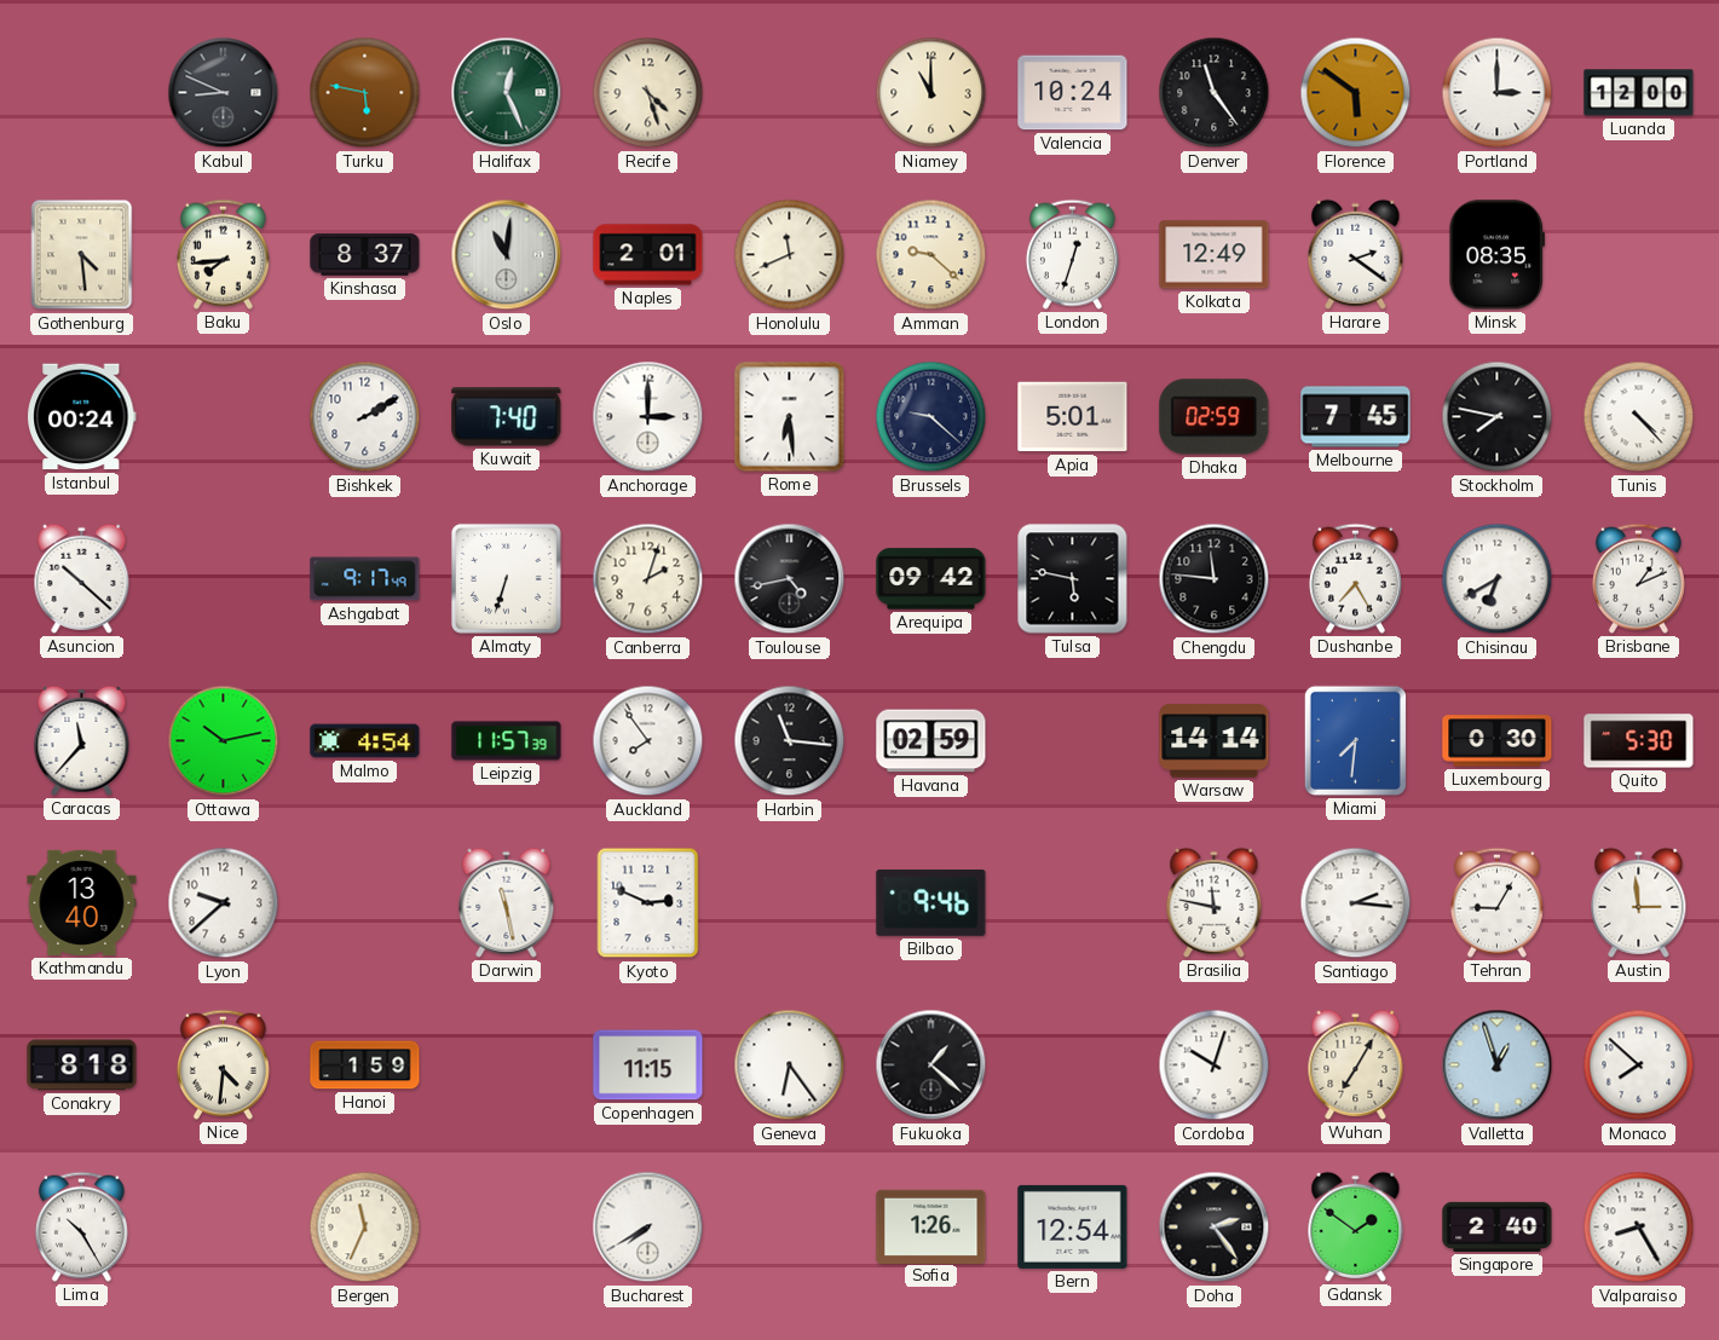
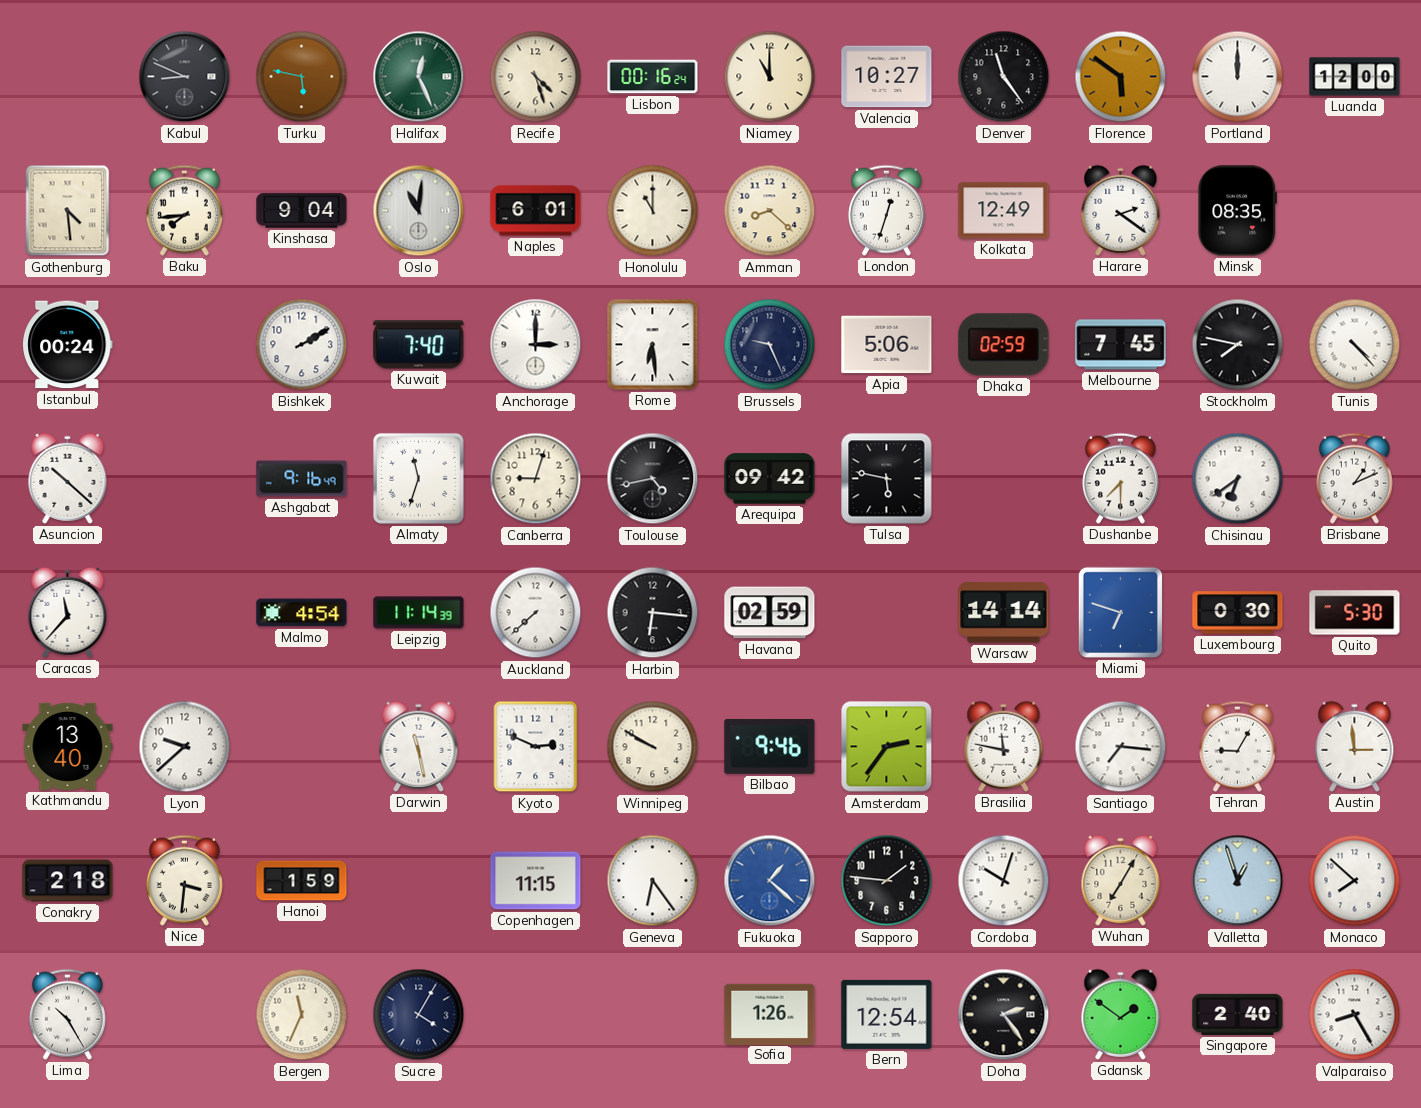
Lisbon: none -> 00:16
Valencia: 10:24 -> 10:27
Portland: 3:00 -> 12:00
Kinshasa: 8:37 -> 9:04
Naples: 2:01 -> 6:01
Honolulu: 11:41 -> 11:00
Amman: 9:22 -> 8:22
Brussels: 9:22 -> 9:26
Apia: 5:01 -> 5:06
Ashgabat: 9:17 -> 9:16
Almaty: 6:33 -> 11:33
Canberra: 2:03 -> 9:03
Chengdu: 11:46 -> none
Dushanbe: 7:25 -> 7:30
Chisinau: 6:40 -> 6:39
Ottawa: 10:13 -> none
Leipzig: 11:57 -> 11:14
Auckland: 7:54 -> 7:38
Harbin: 11:16 -> 6:16
Miami: 7:31 -> 6:48
Winnipeg: none -> 9:50
Amsterdam: none -> 2:36
Santiago: 2:16 -> 7:16
Conakry: 8:18 -> 2:18
Nice: 4:31 -> 3:31
Fukuoka dial: black -> blue
Sapporo: none -> 1:46
Sucre: none -> 4:05
Bucharest: 7:40 -> none
